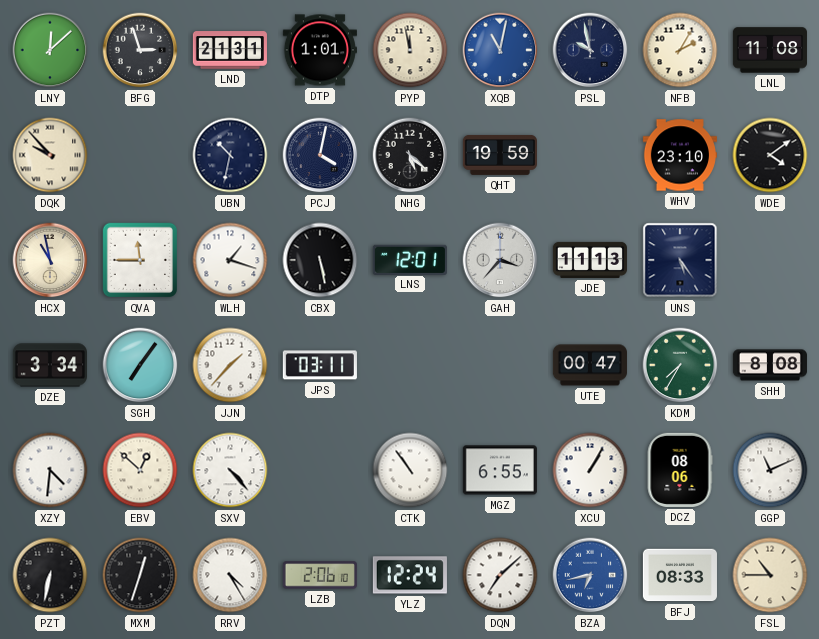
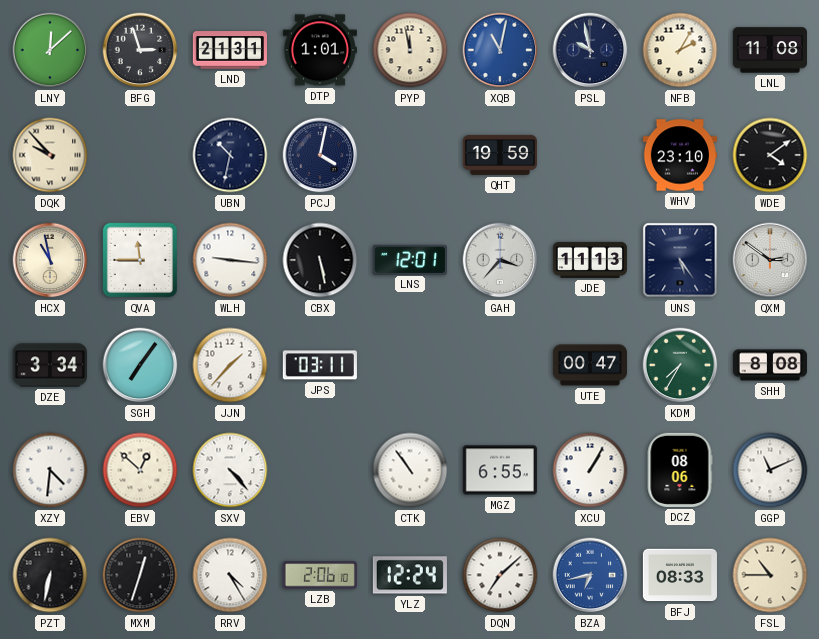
NHG: 5:22 -> none
WLH: 1:18 -> 9:16
QXM: none -> 2:51
